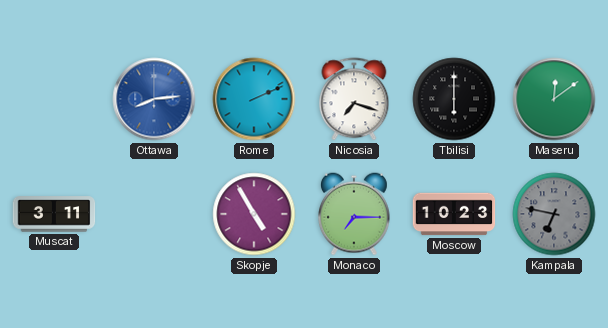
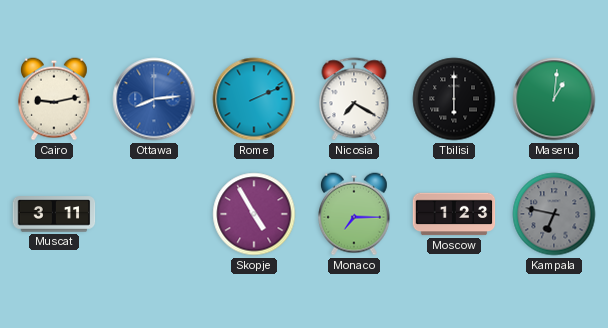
Cairo: none -> 9:13
Nicosia: 7:18 -> 7:20
Maseru: 12:09 -> 1:01
Moscow: 10:23 -> 1:23
